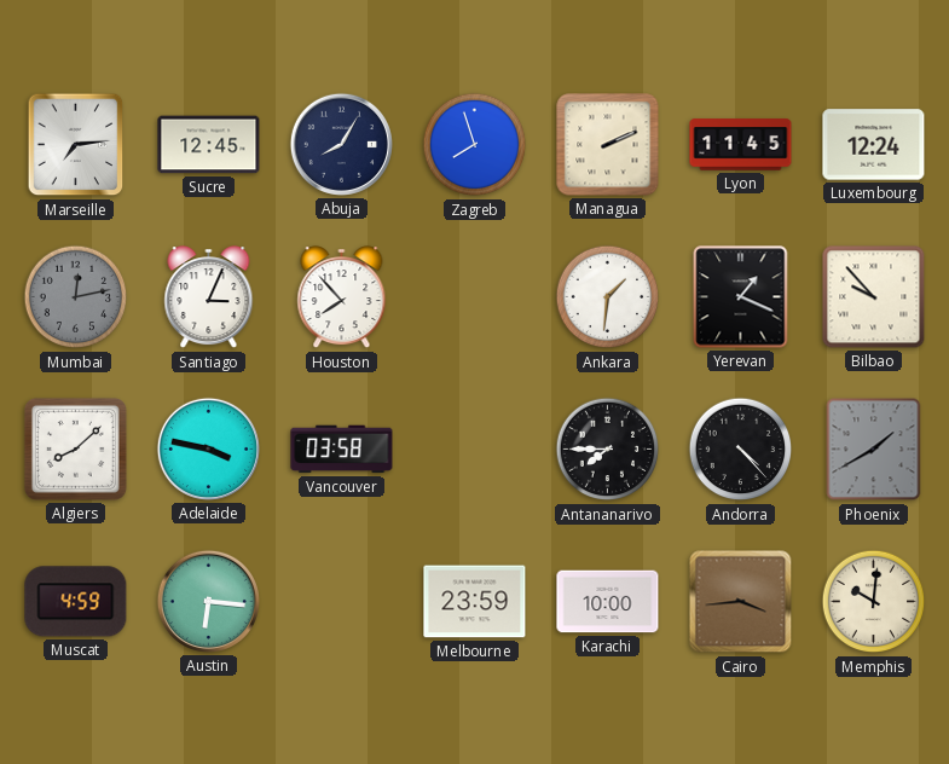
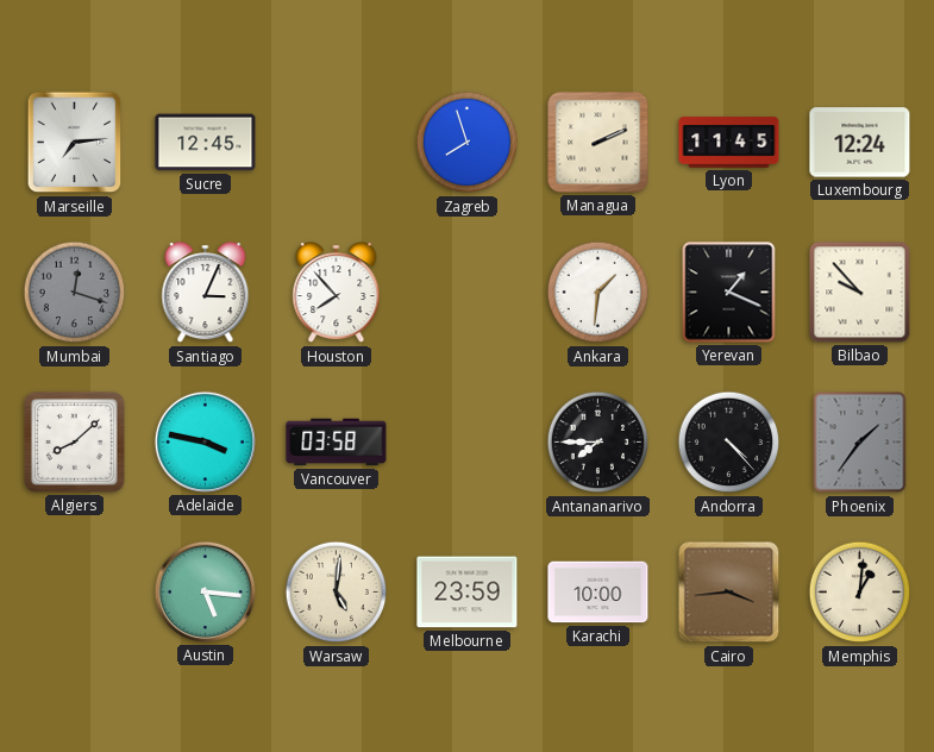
Abuja: 8:05 -> none
Mumbai: 12:13 -> 12:18
Phoenix: 1:40 -> 1:36
Muscat: 4:59 -> none
Austin: 6:16 -> 5:16
Warsaw: none -> 5:01
Memphis: 10:01 -> 1:01
